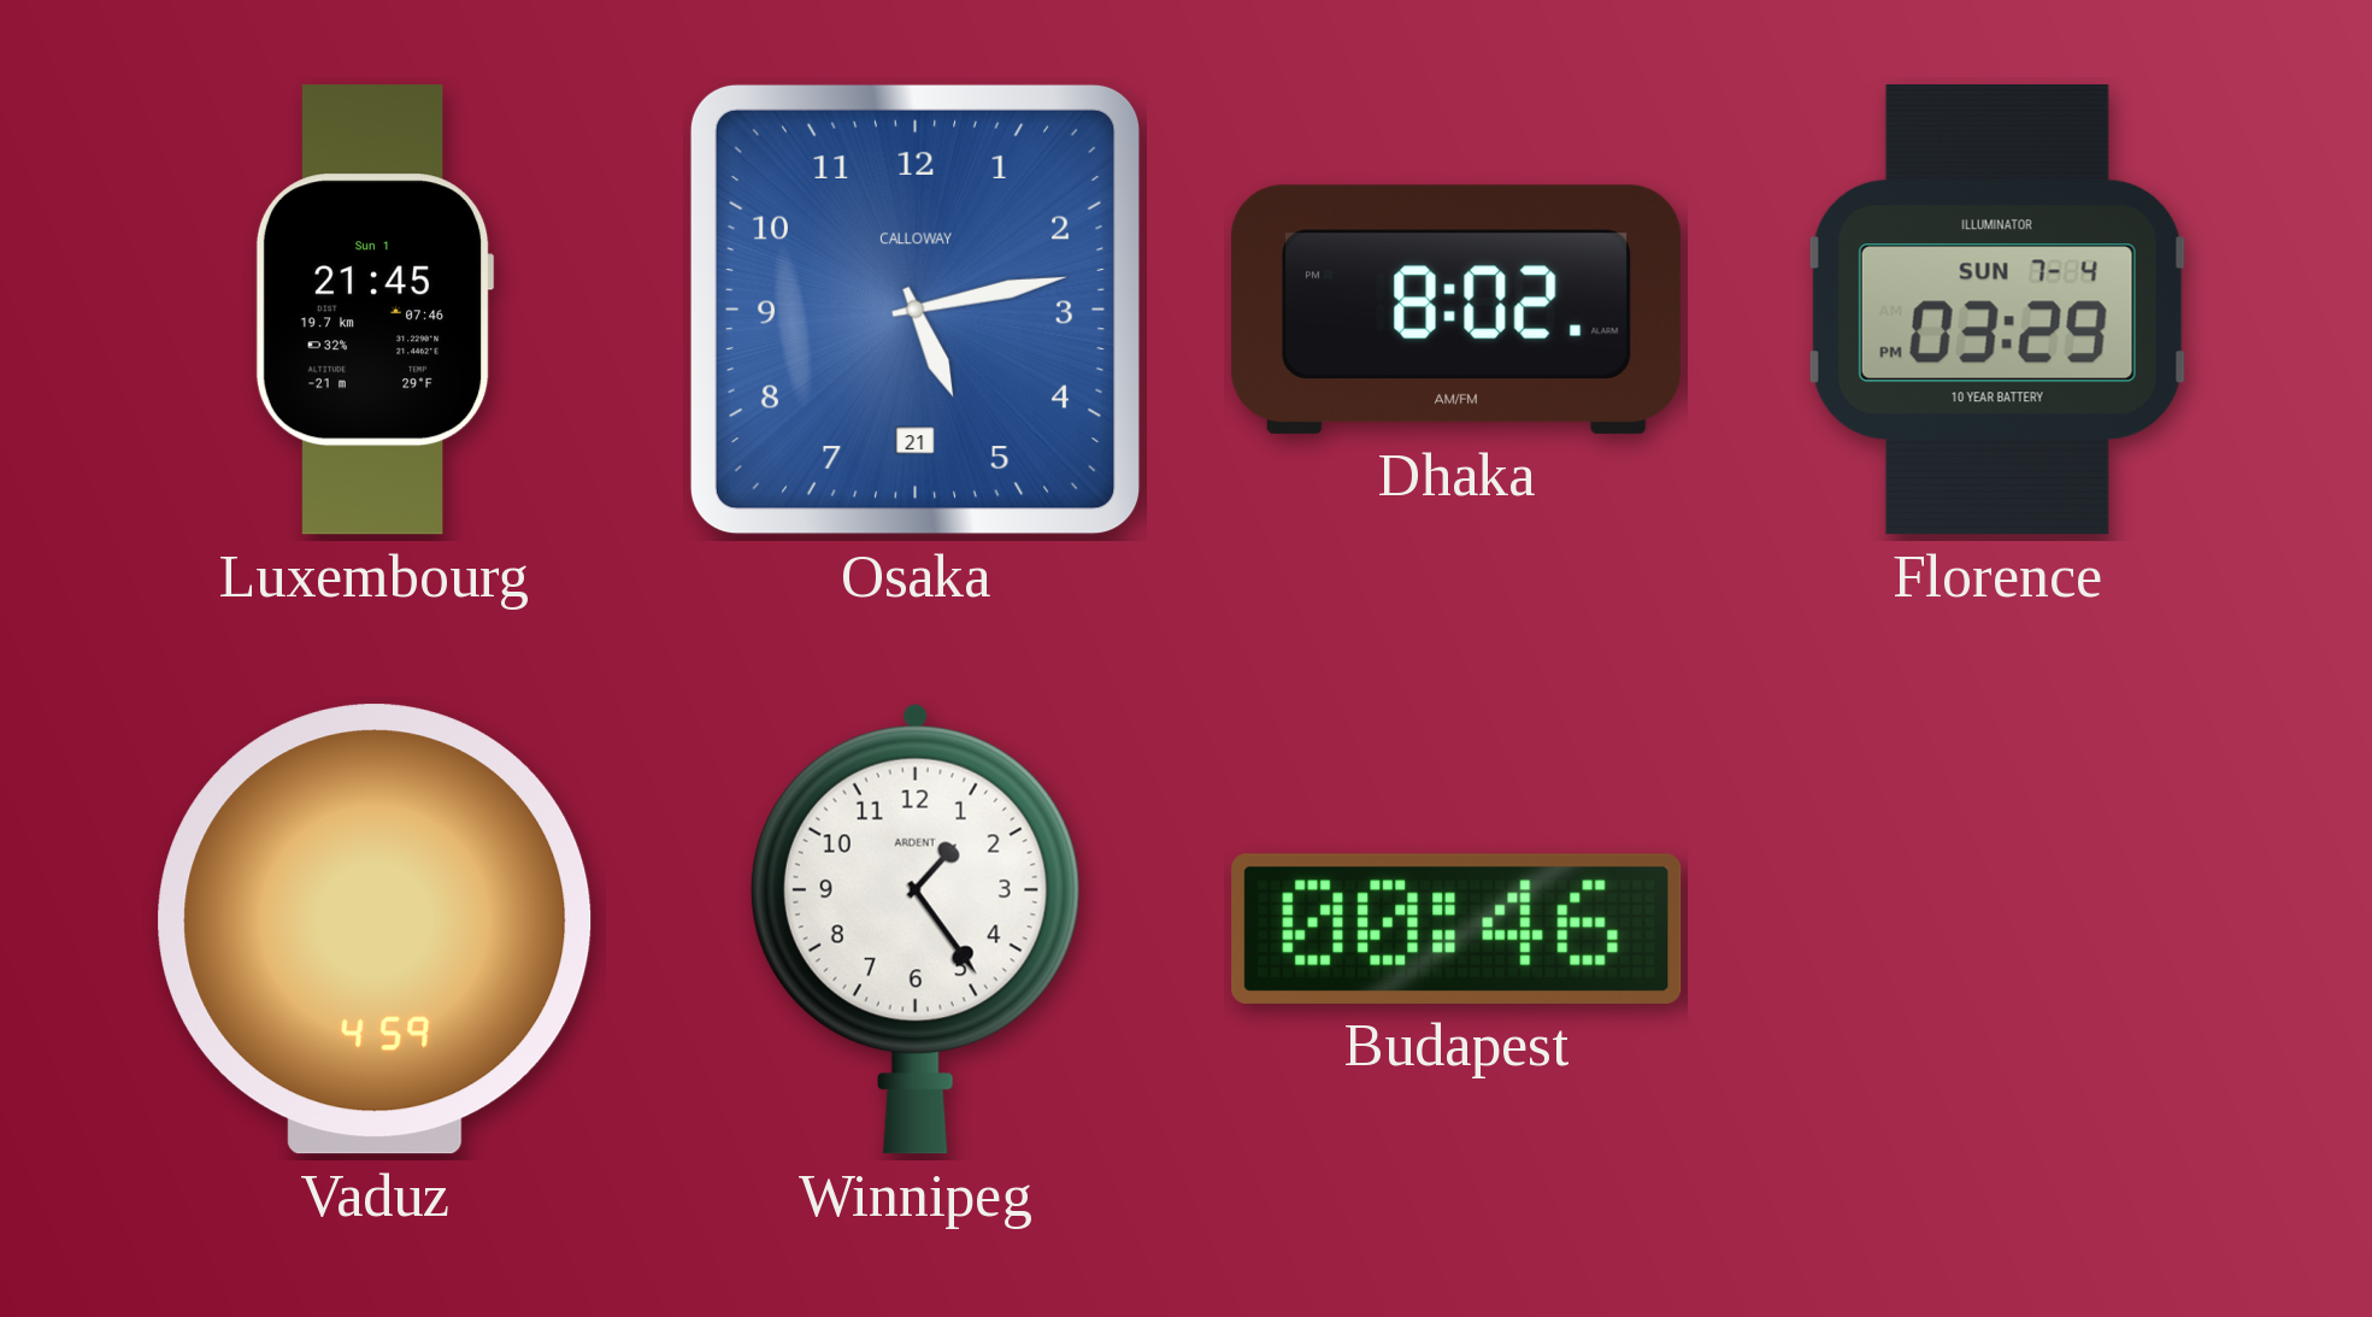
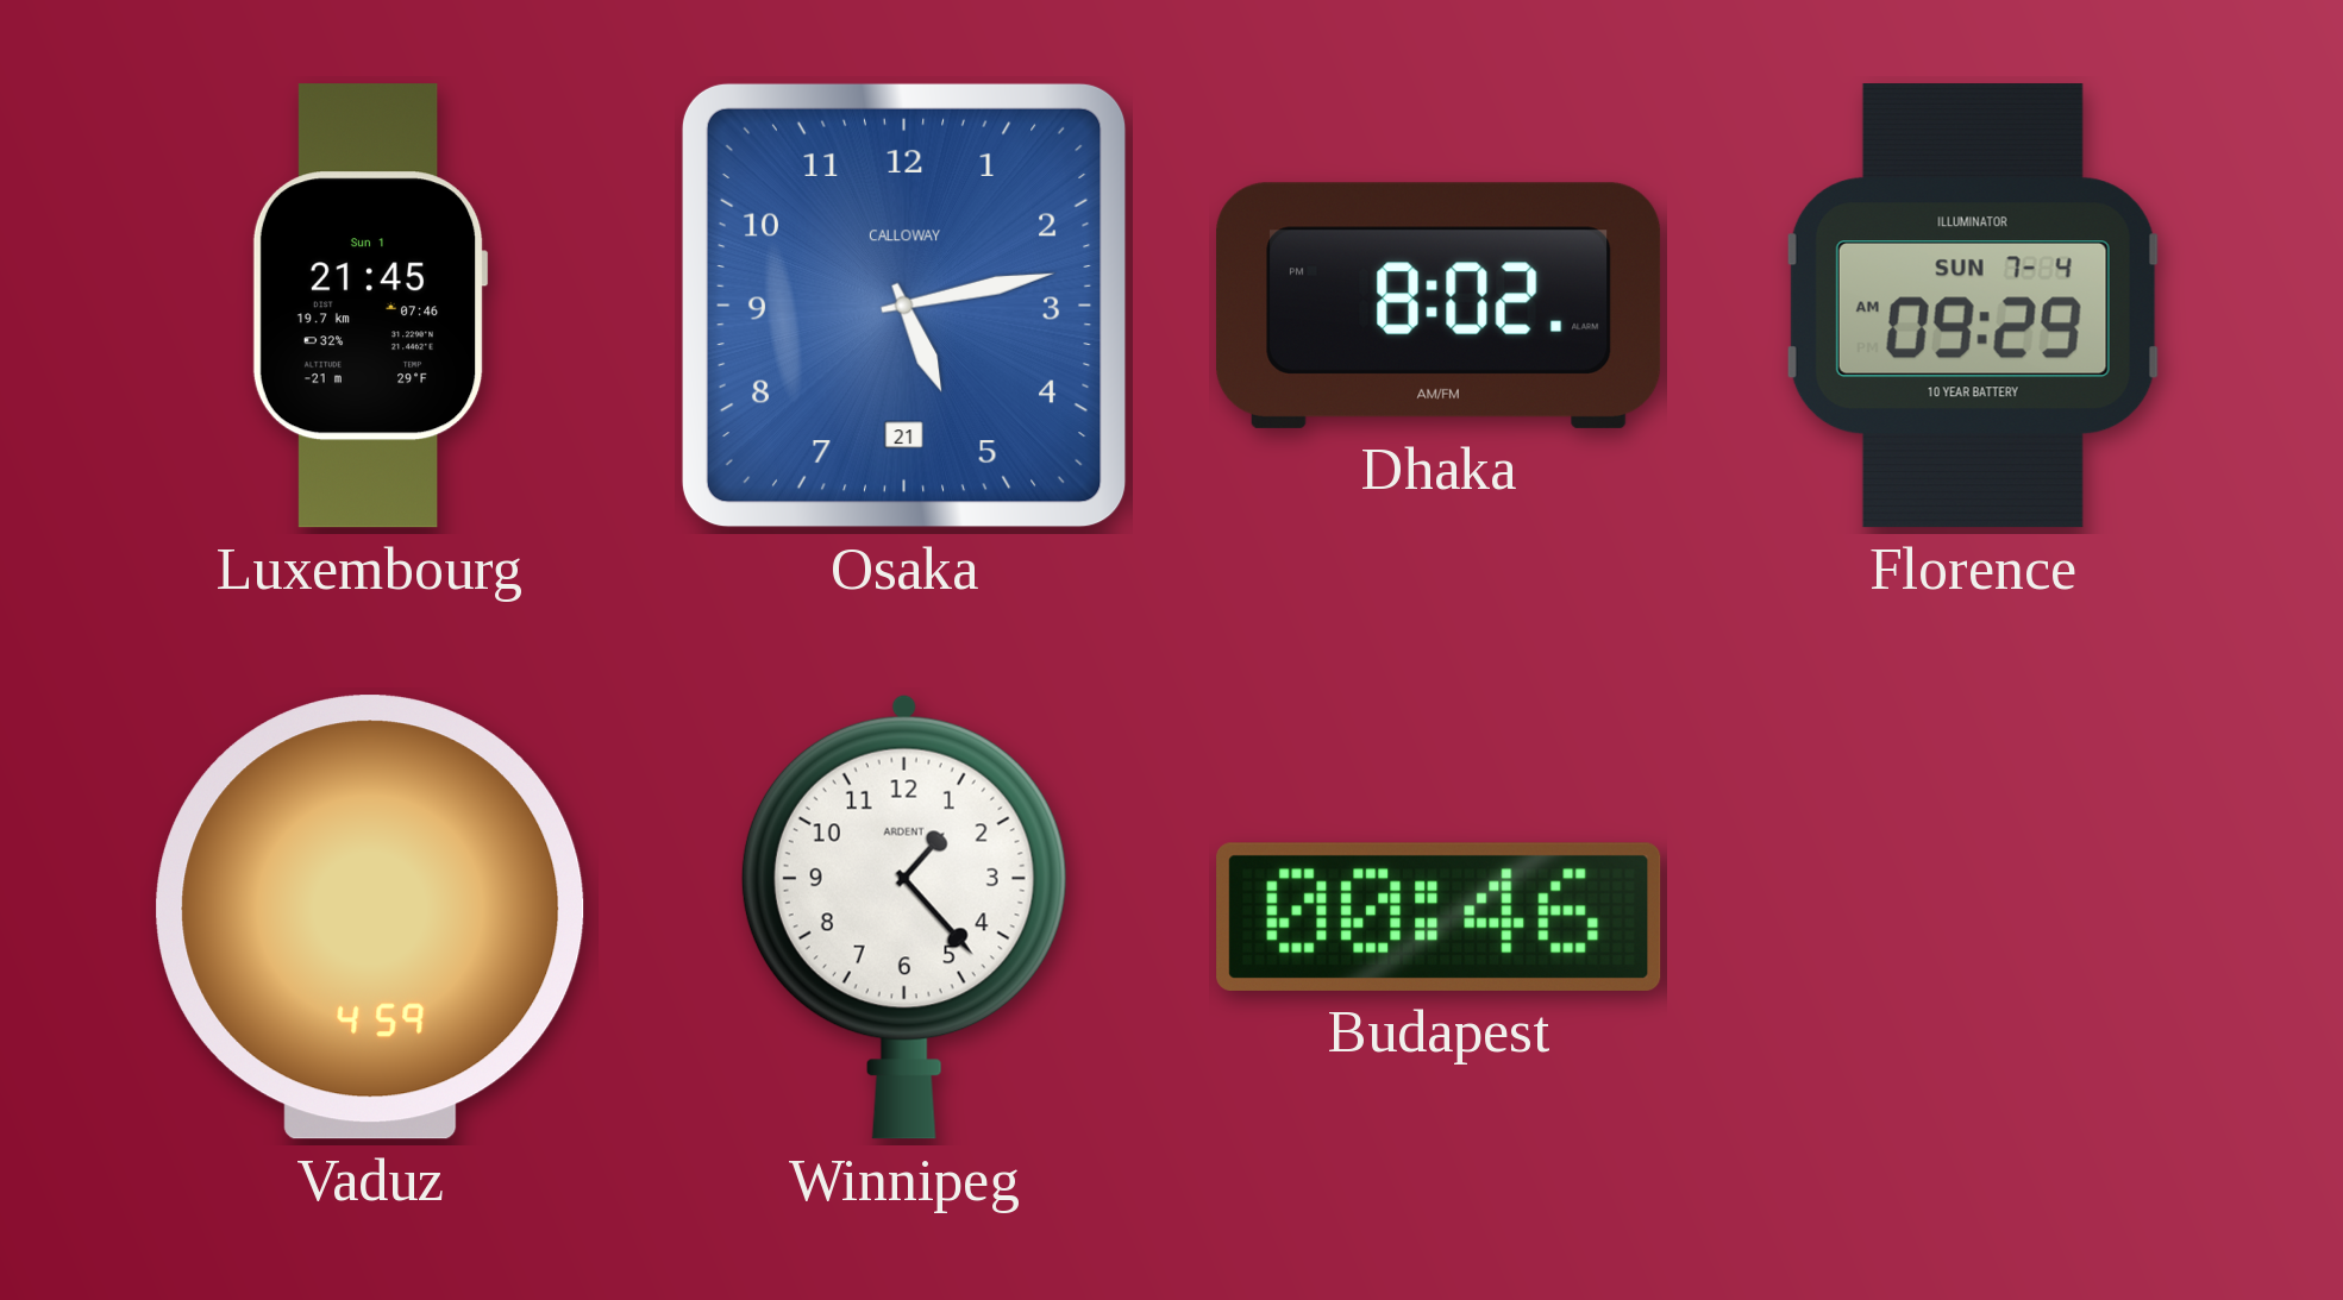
Florence: 03:29 -> 09:29
Winnipeg: 1:24 -> 1:23
